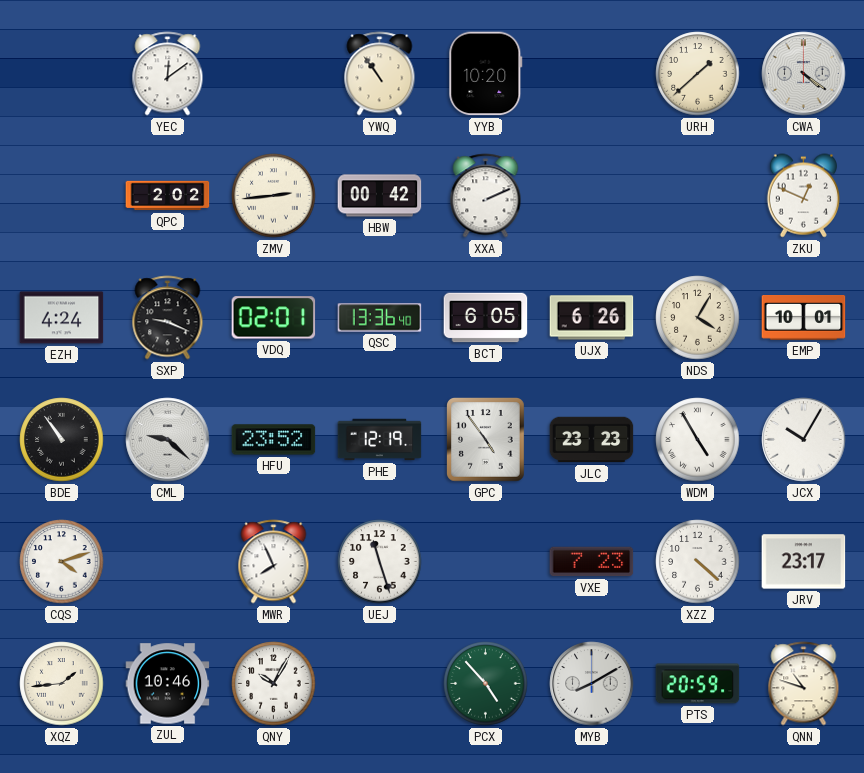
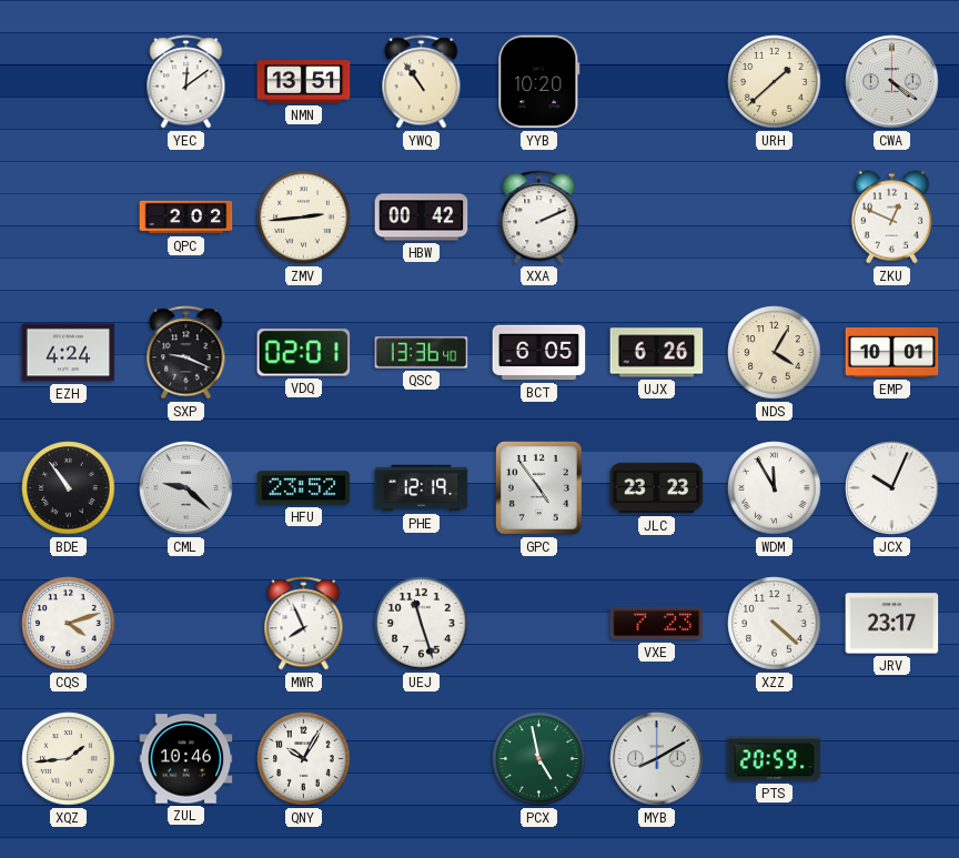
NMN: none -> 13:51
WDM: 4:55 -> 11:55
JCX: 10:05 -> 10:04
PCX: 4:53 -> 4:58
QNN: 10:48 -> none
